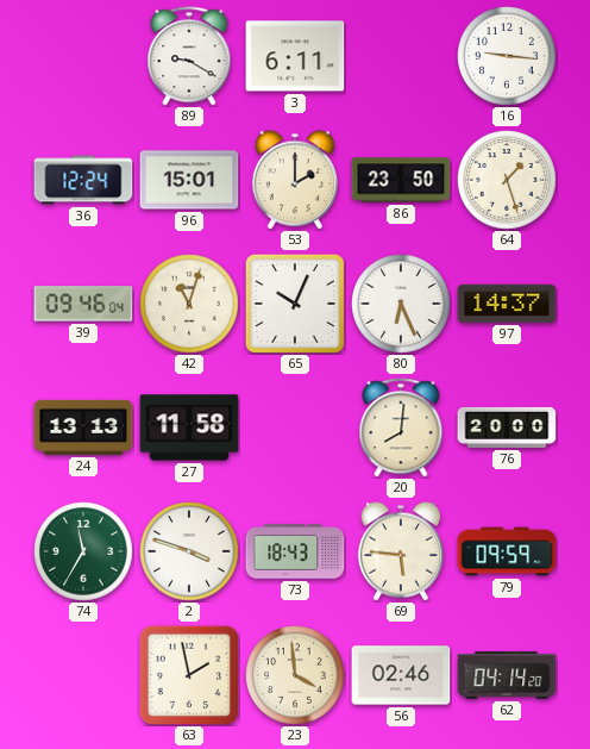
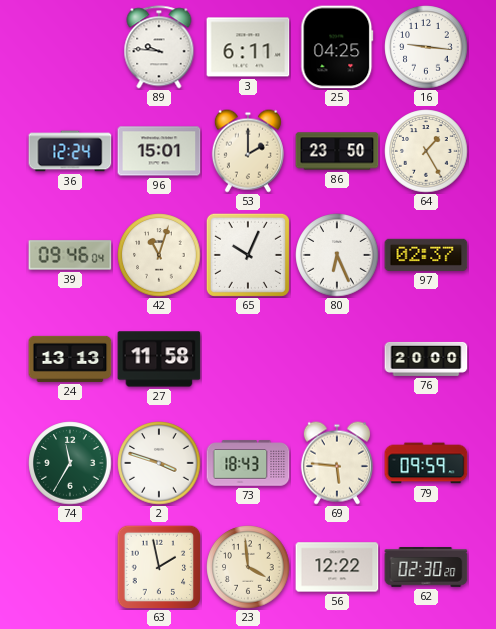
89: 9:20 -> 9:46
25: none -> 04:25
64: 1:27 -> 1:25
97: 14:37 -> 02:37
20: 8:01 -> none
56: 02:46 -> 12:22
62: 04:14 -> 02:30
